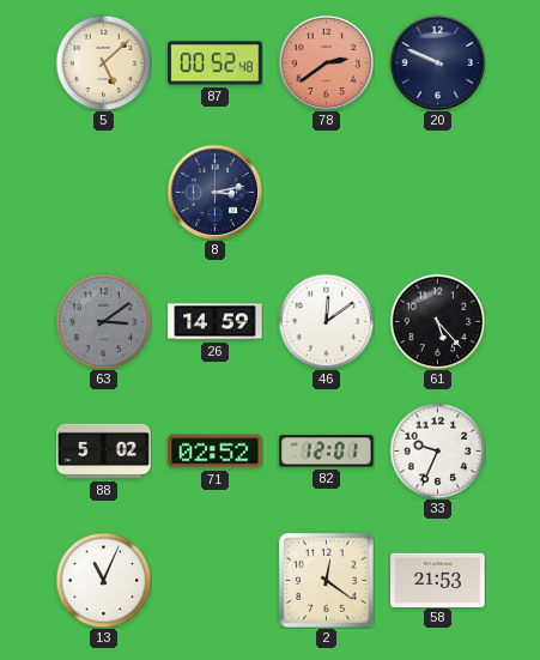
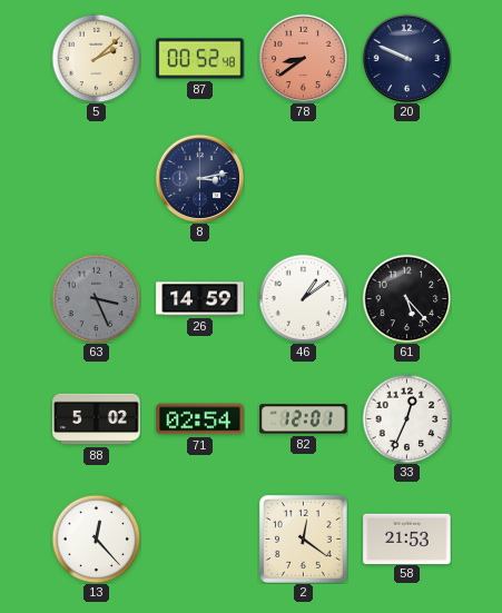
5: 5:08 -> 2:08
78: 2:39 -> 8:39
63: 3:09 -> 3:26
46: 12:09 -> 1:09
71: 02:52 -> 02:54
33: 9:34 -> 12:34
13: 11:04 -> 12:23
